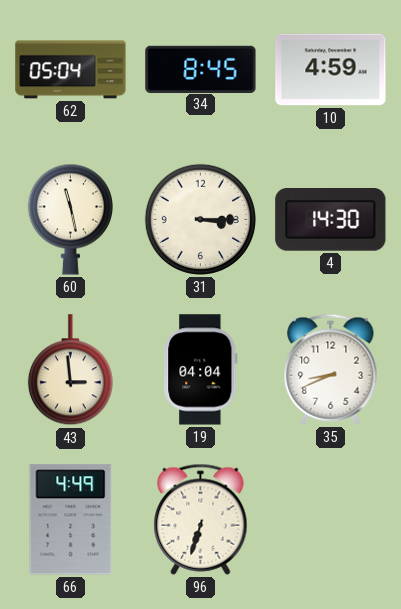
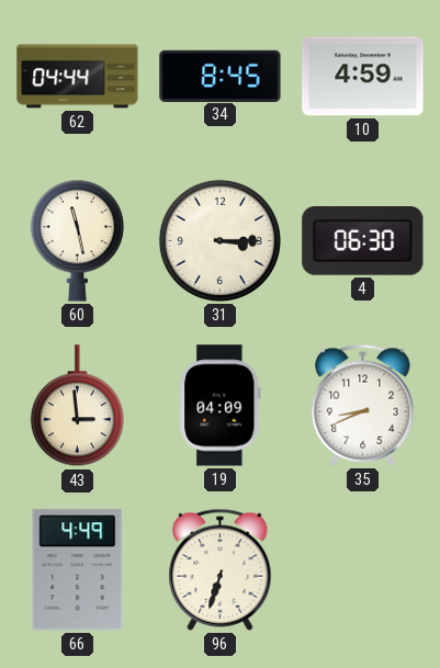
62: 05:04 -> 04:44
4: 14:30 -> 06:30
19: 04:04 -> 04:09
